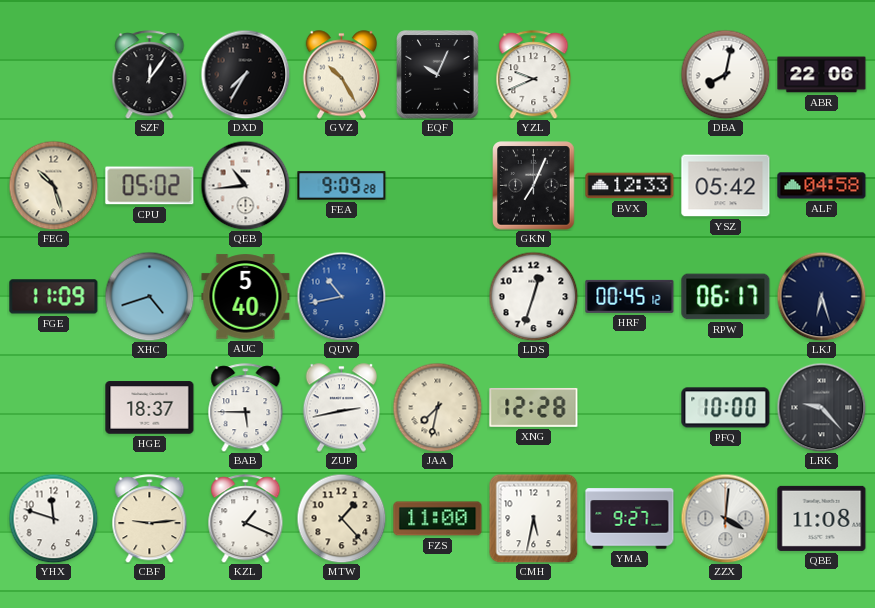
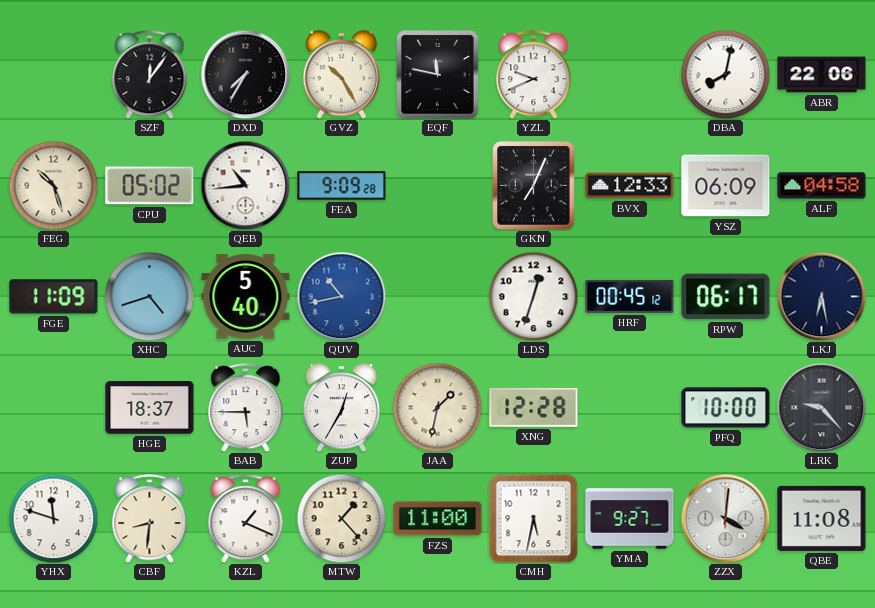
EQF: 10:04 -> 11:47
YSZ: 05:42 -> 06:09
LKJ: 6:27 -> 6:28
ZUP: 2:43 -> 12:35
JAA: 7:32 -> 1:32
CBF: 9:14 -> 8:31
